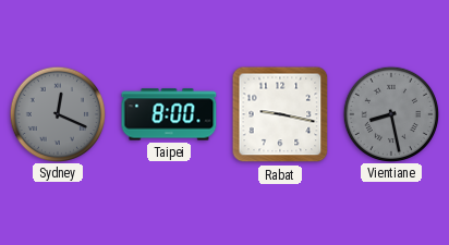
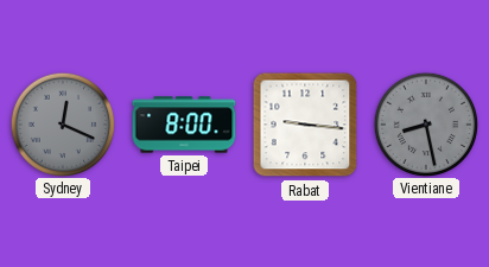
Rabat: 9:17 -> 9:16
